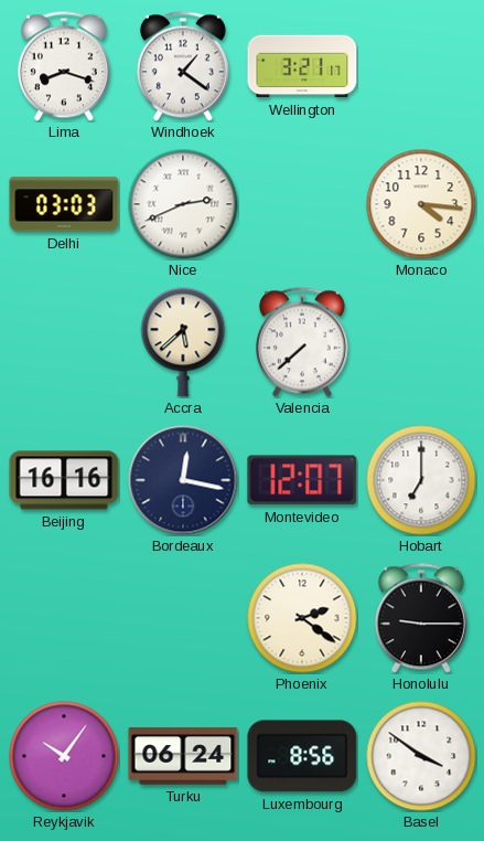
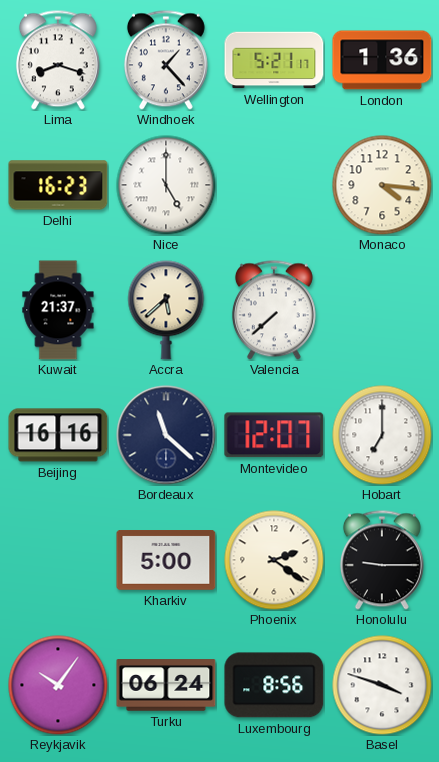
Windhoek: 1:21 -> 1:23
Wellington: 3:21 -> 5:21
London: none -> 1:36
Delhi: 03:03 -> 16:23
Nice: 2:41 -> 5:00
Kuwait: none -> 21:37
Bordeaux: 12:17 -> 11:22
Kharkiv: none -> 5:00
Basel: 3:51 -> 3:48
